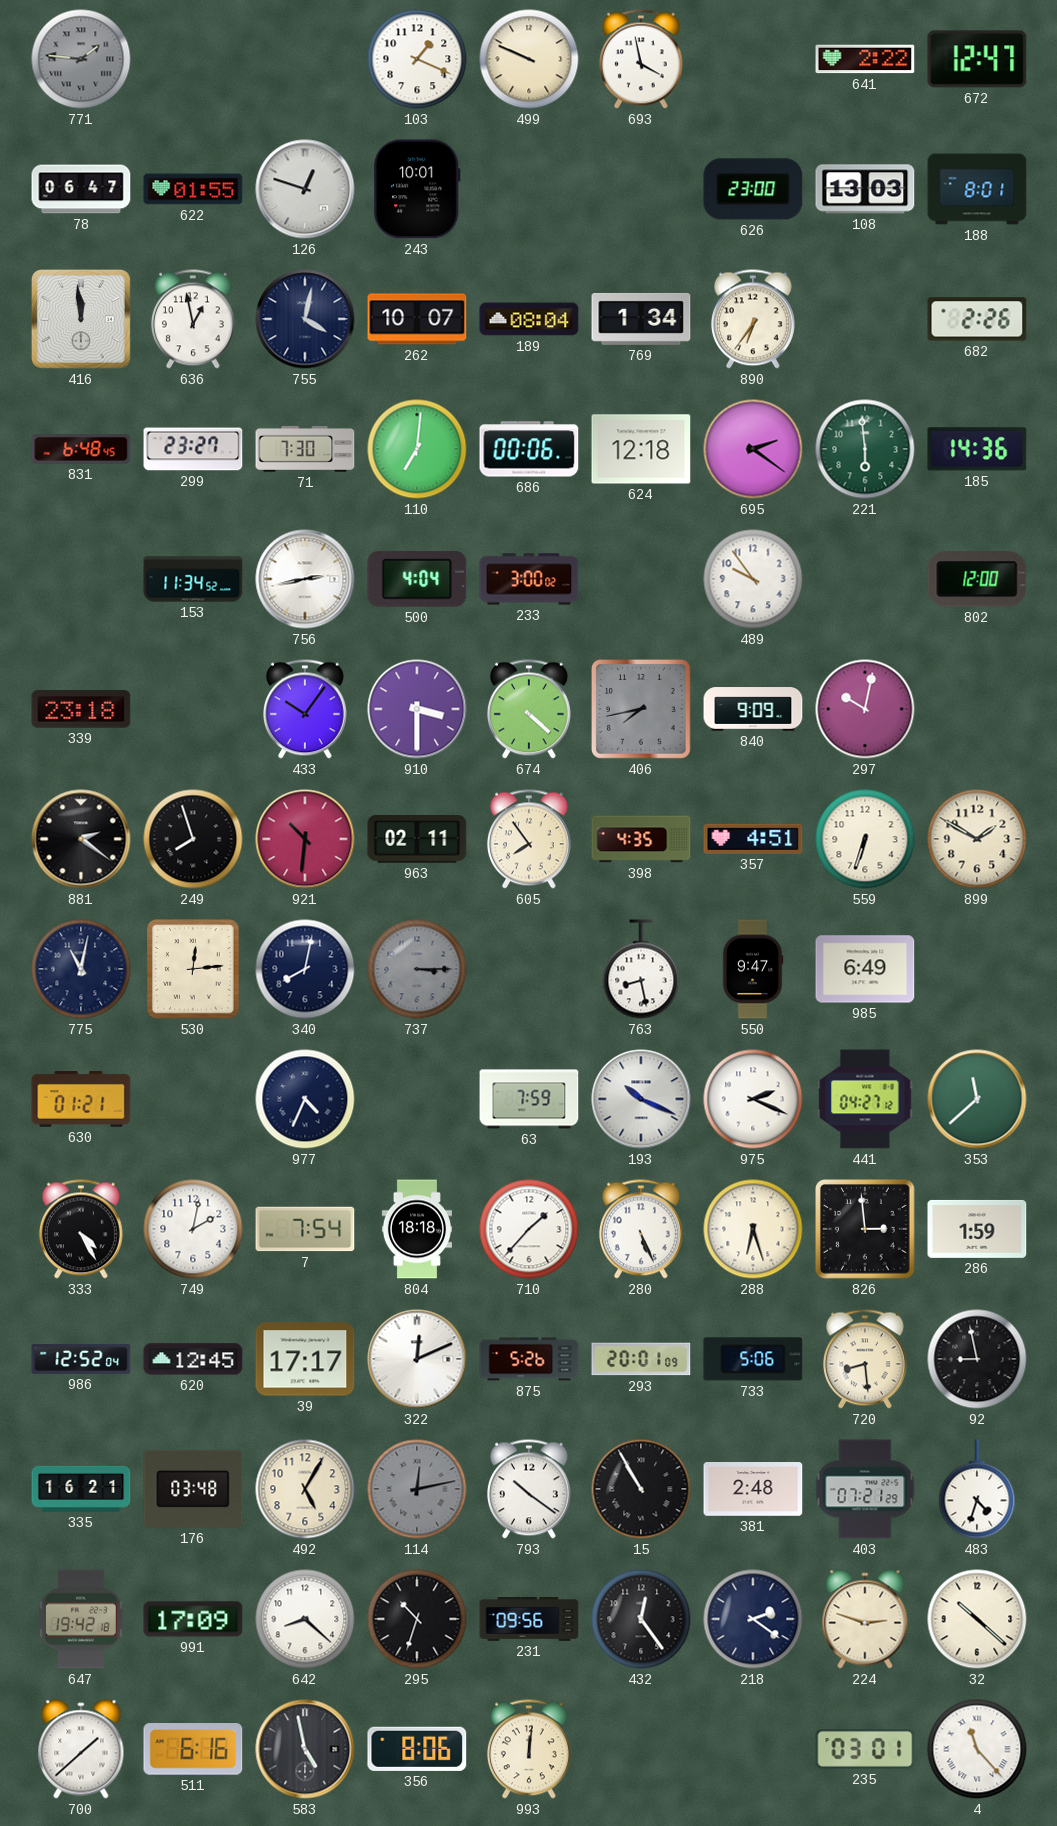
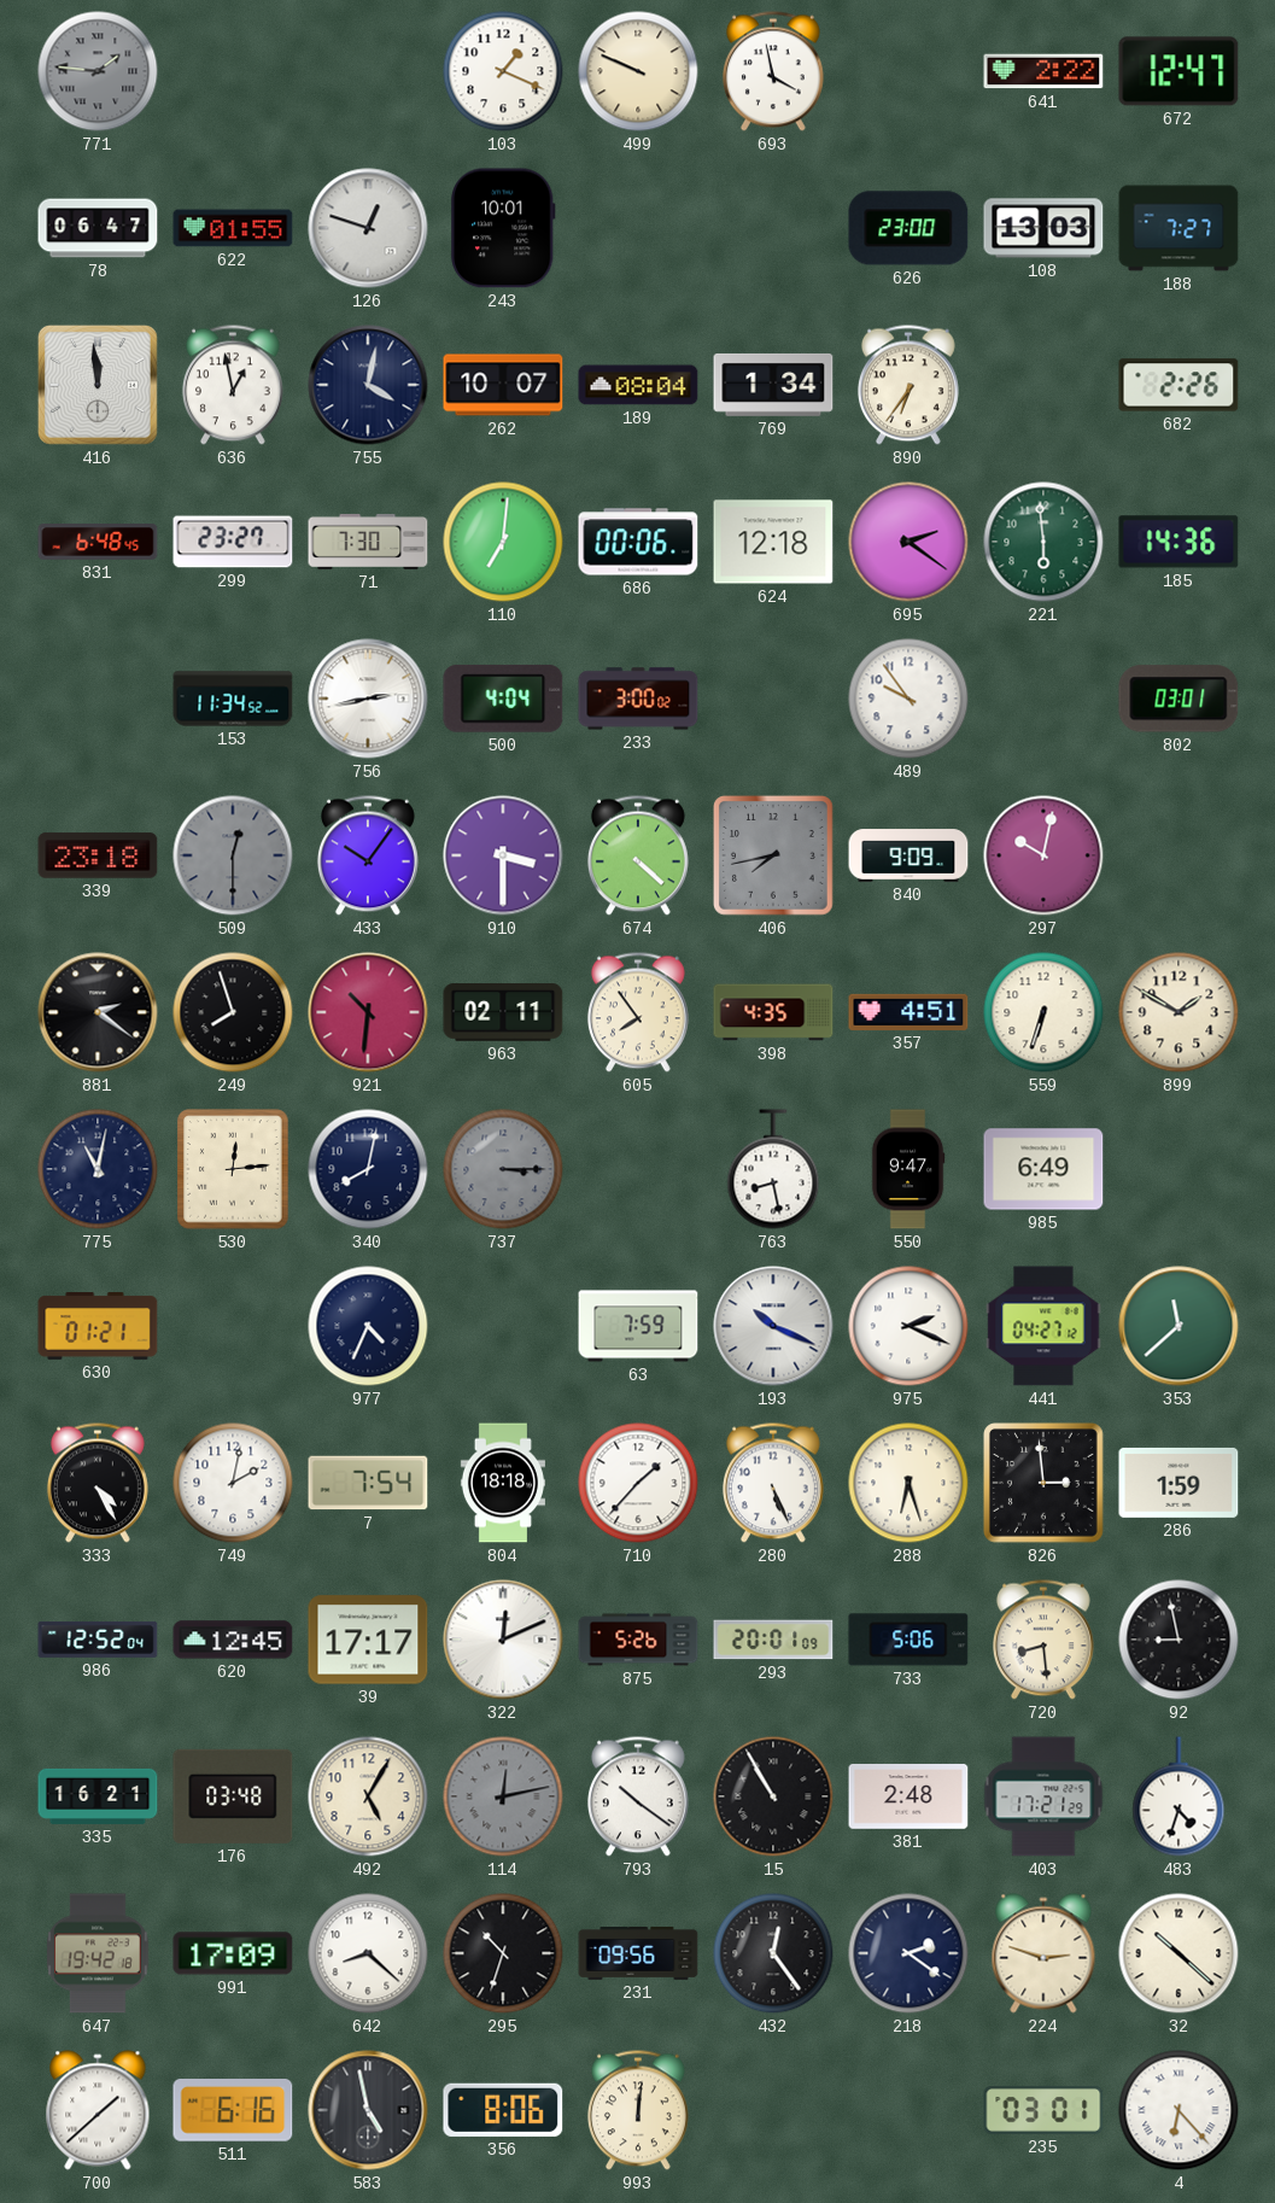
188: 8:01 -> 7:27
802: 12:00 -> 03:01
509: none -> 12:30
403: 07:21 -> 17:21
4: 11:23 -> 6:23
